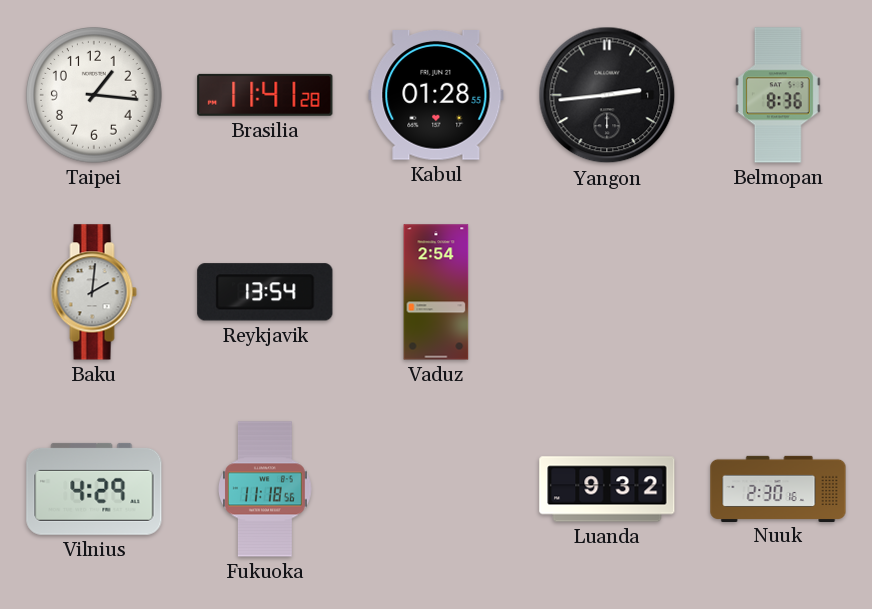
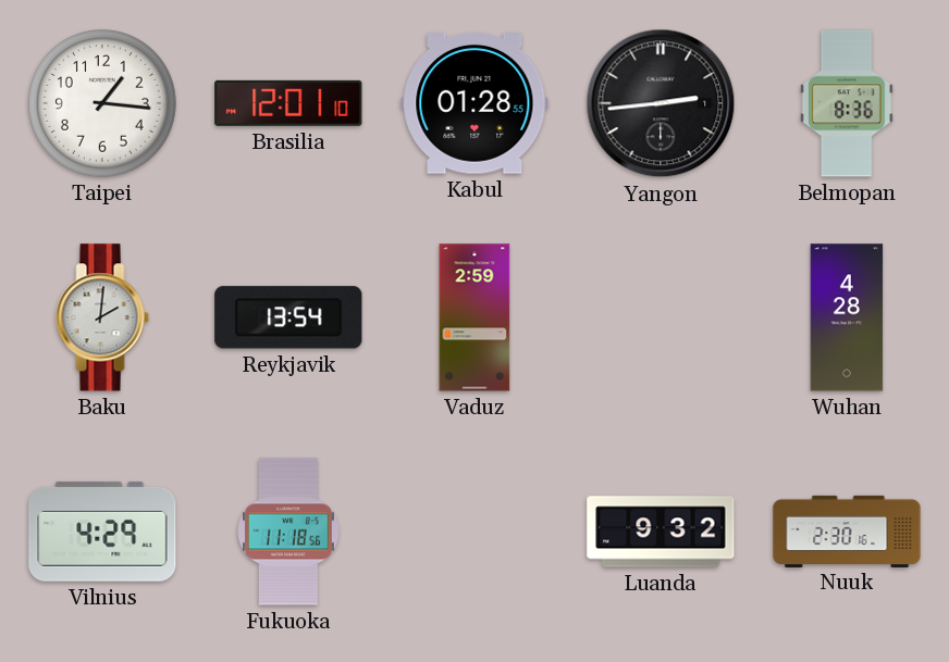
Brasilia: 11:41 -> 12:01
Vaduz: 2:54 -> 2:59
Wuhan: none -> 4:28
